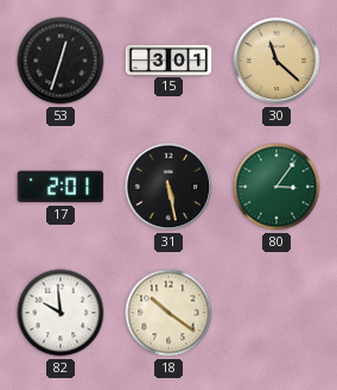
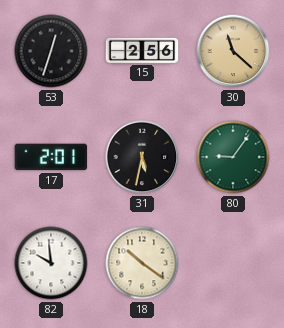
15: 3:01 -> 2:56
31: 5:28 -> 5:32
80: 3:06 -> 9:06
